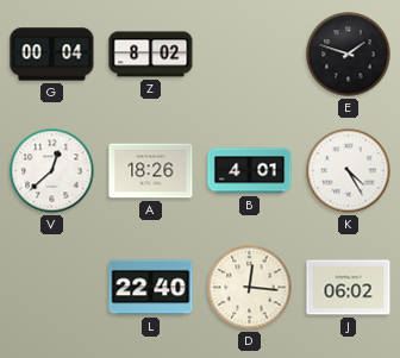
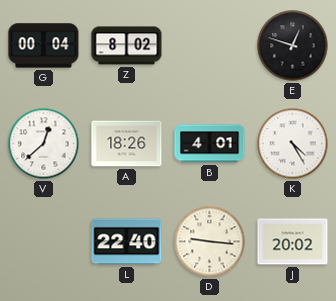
E: 1:48 -> 12:48
D: 12:16 -> 9:16
J: 06:02 -> 20:02
